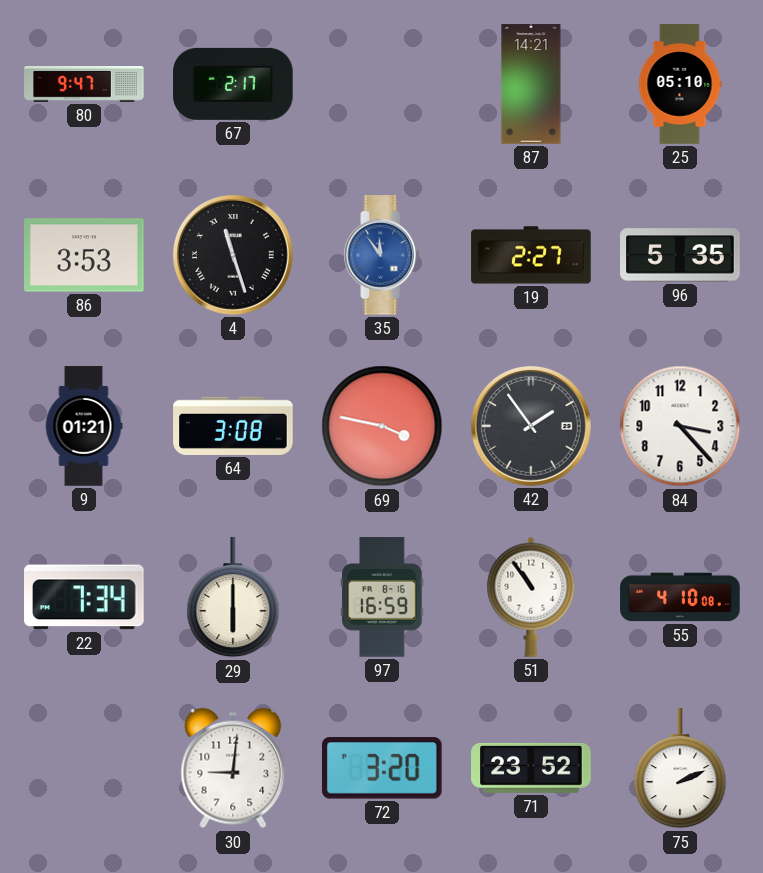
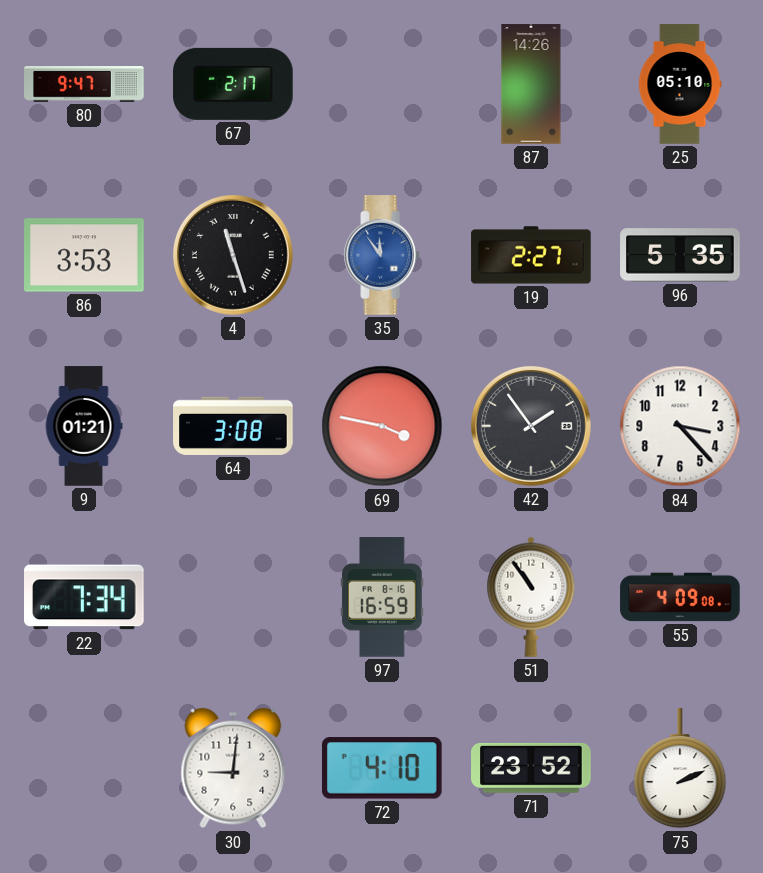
87: 14:21 -> 14:26
29: 6:00 -> none
55: 4:10 -> 4:09
72: 3:20 -> 4:10
